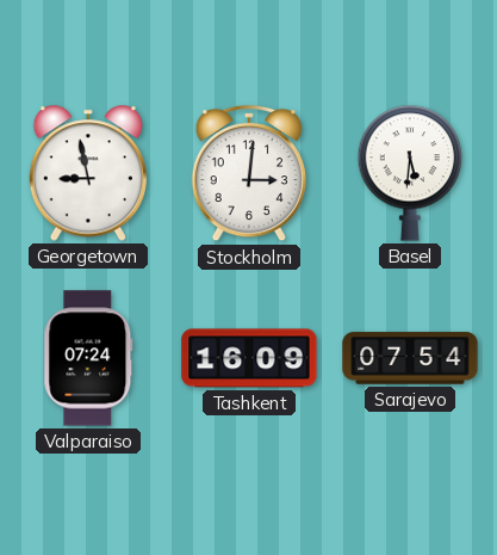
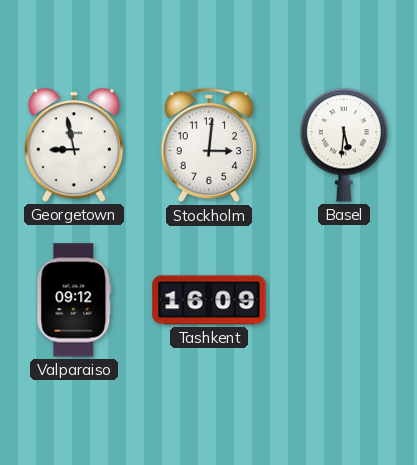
Valparaiso: 07:24 -> 09:12
Sarajevo: 07:54 -> none
